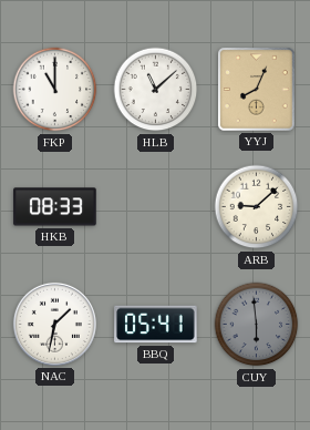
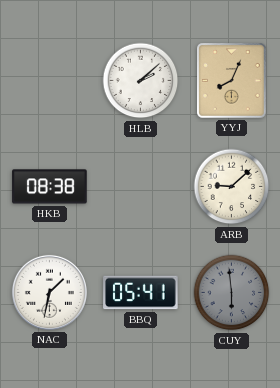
FKP: 11:00 -> none
HLB: 11:08 -> 2:08
HKB: 08:33 -> 08:38
